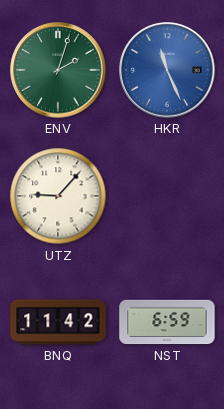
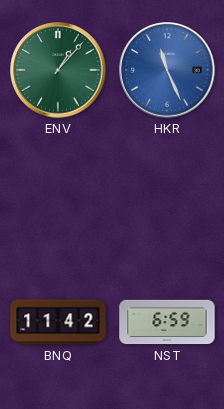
ENV: 2:03 -> 1:07
UTZ: 9:07 -> none
